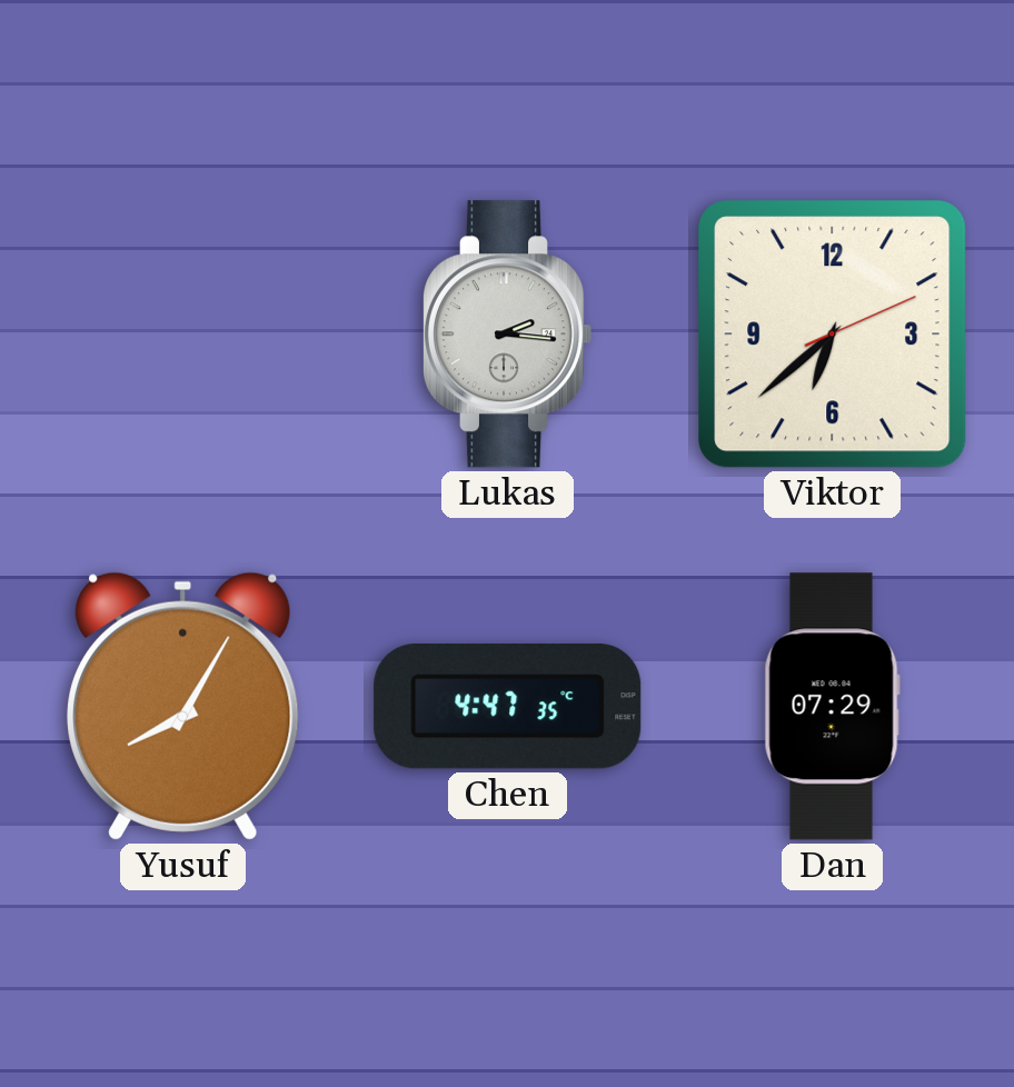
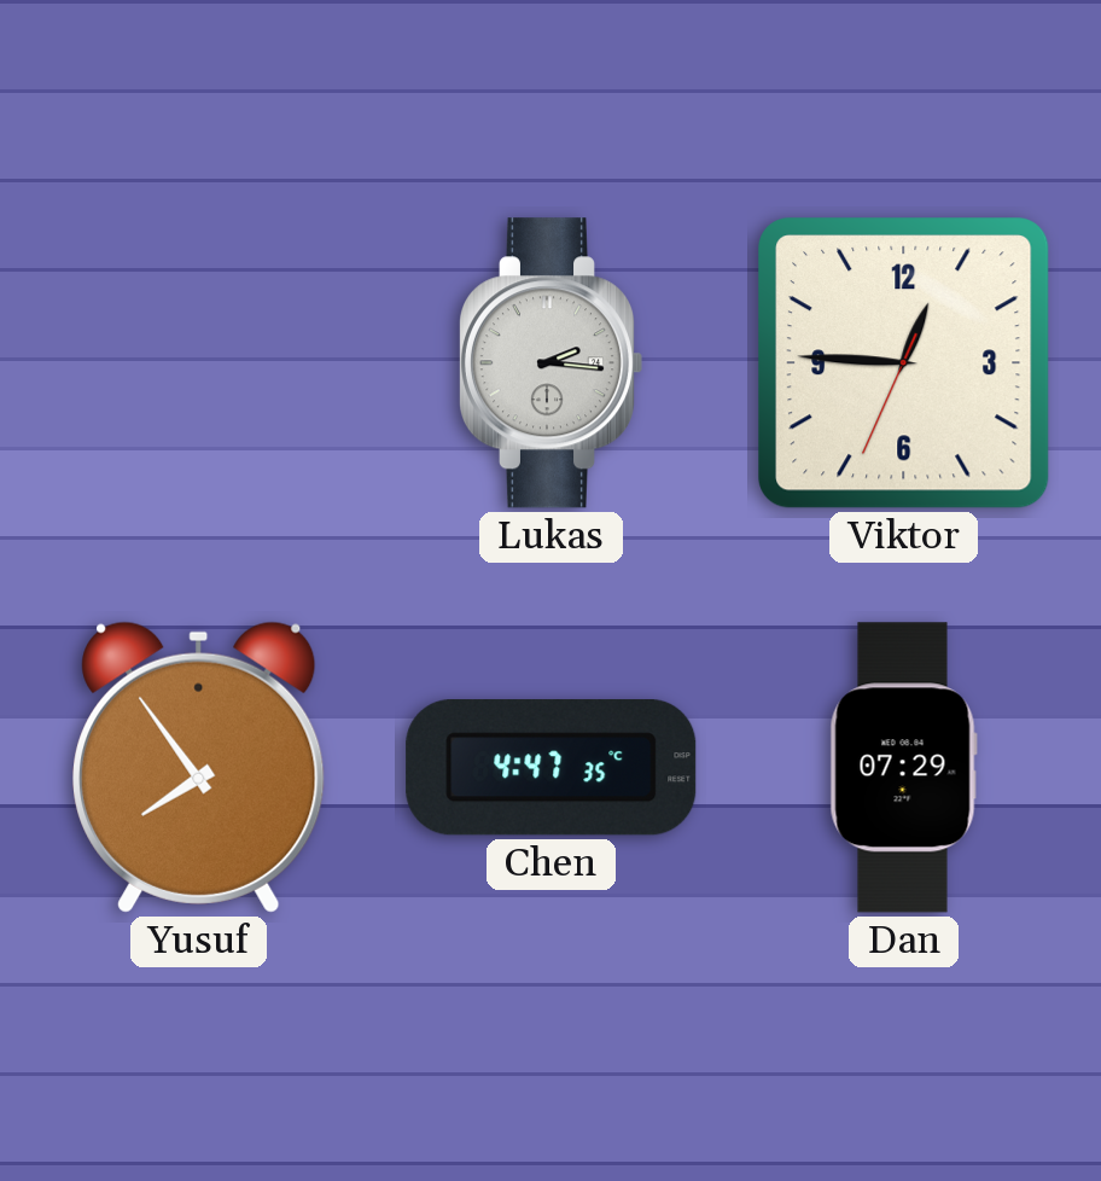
Viktor: 6:38 -> 12:45
Yusuf: 8:05 -> 7:54
